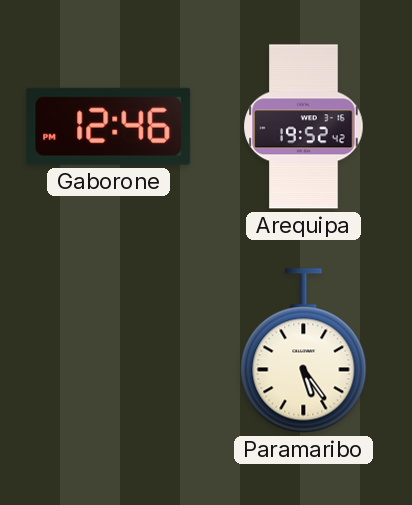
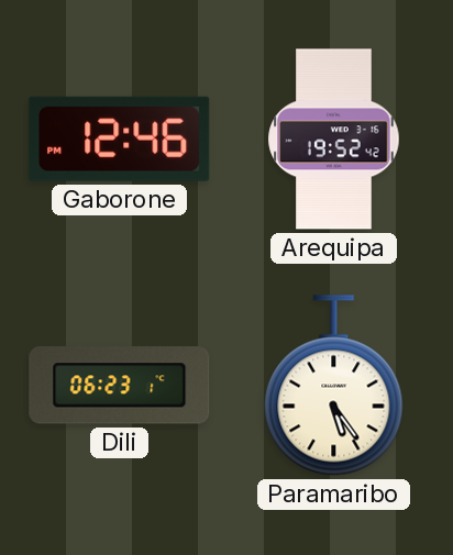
Dili: none -> 06:23
